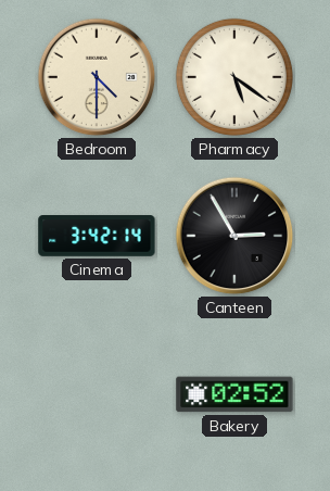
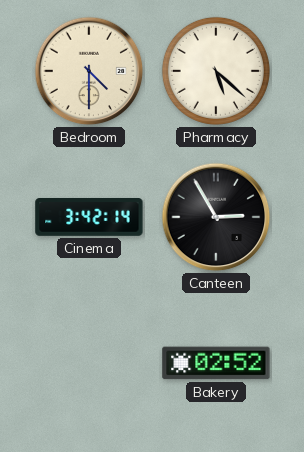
Pharmacy: 5:21 -> 5:22
